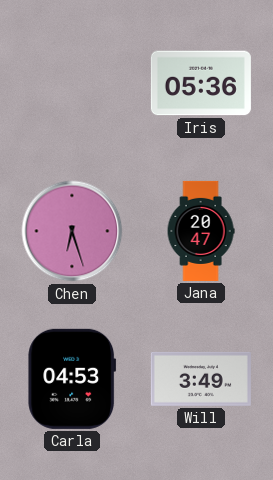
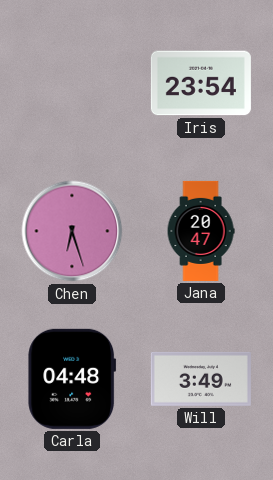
Iris: 05:36 -> 23:54
Carla: 04:53 -> 04:48
